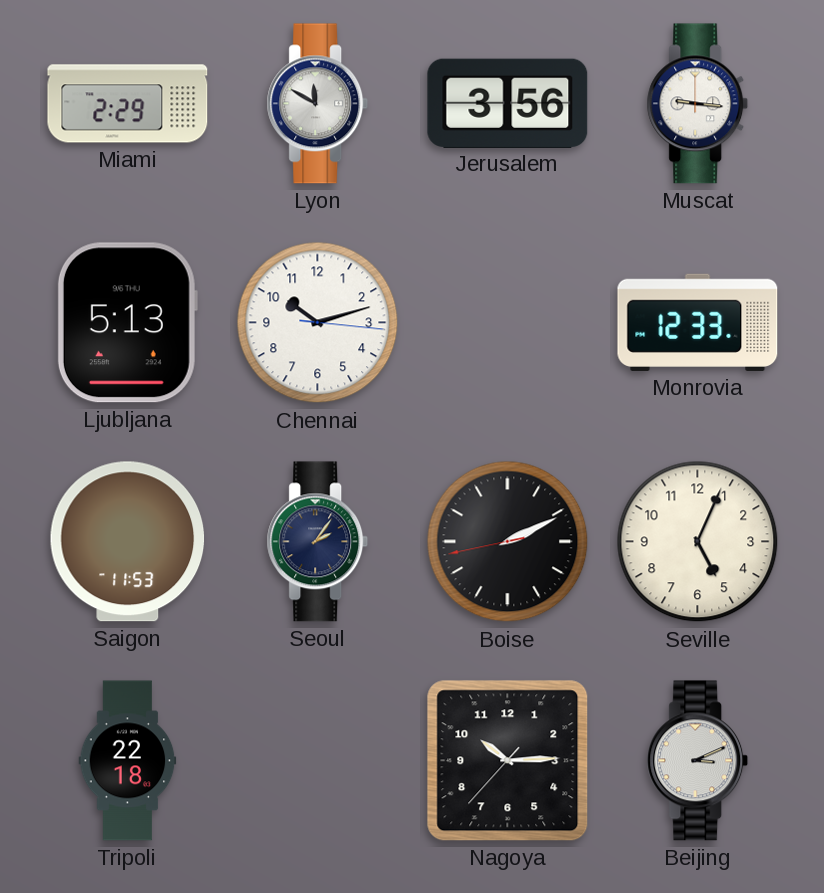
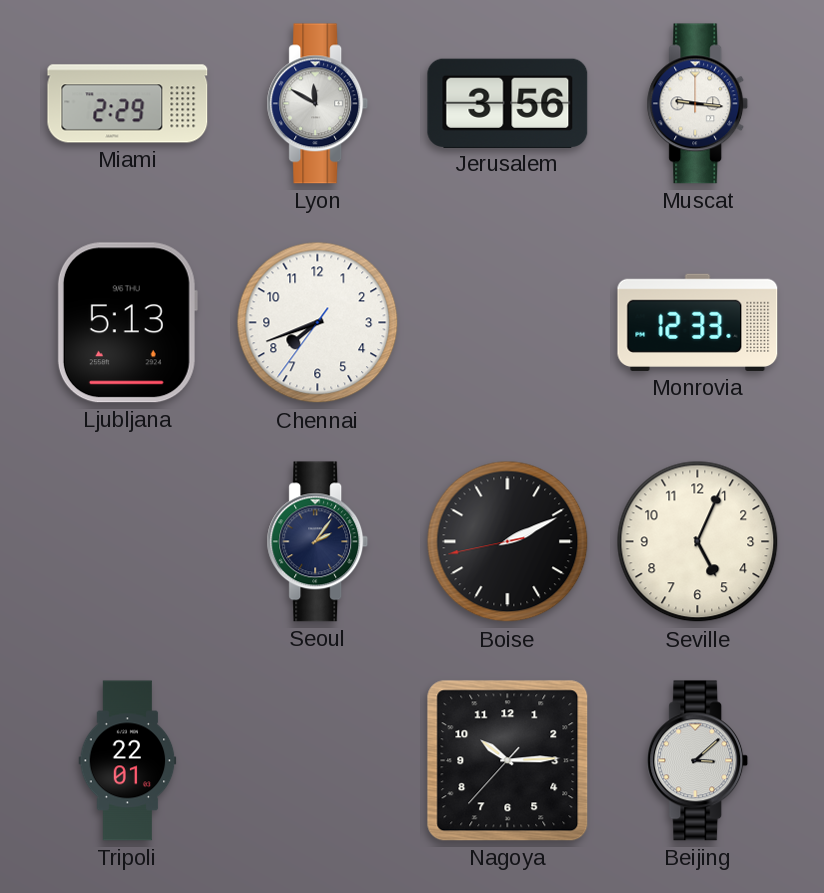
Chennai: 10:12 -> 7:41
Saigon: 11:53 -> none
Tripoli: 22:18 -> 22:01
Beijing: 3:11 -> 3:08
